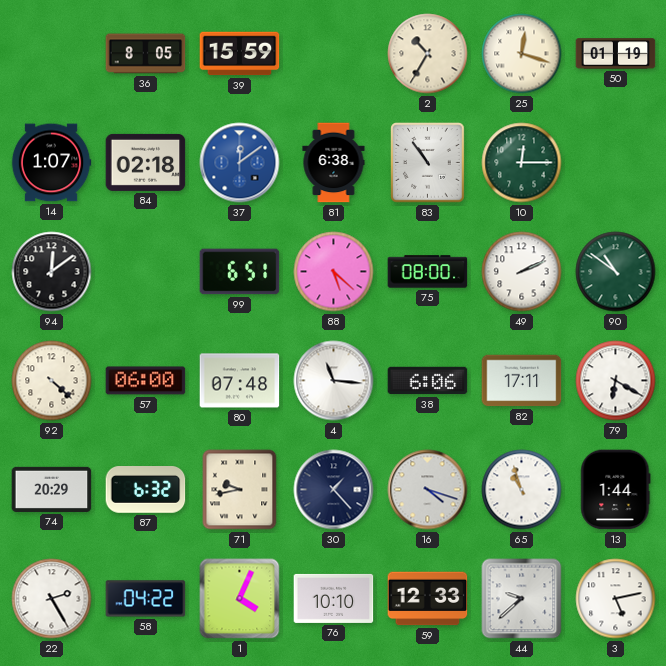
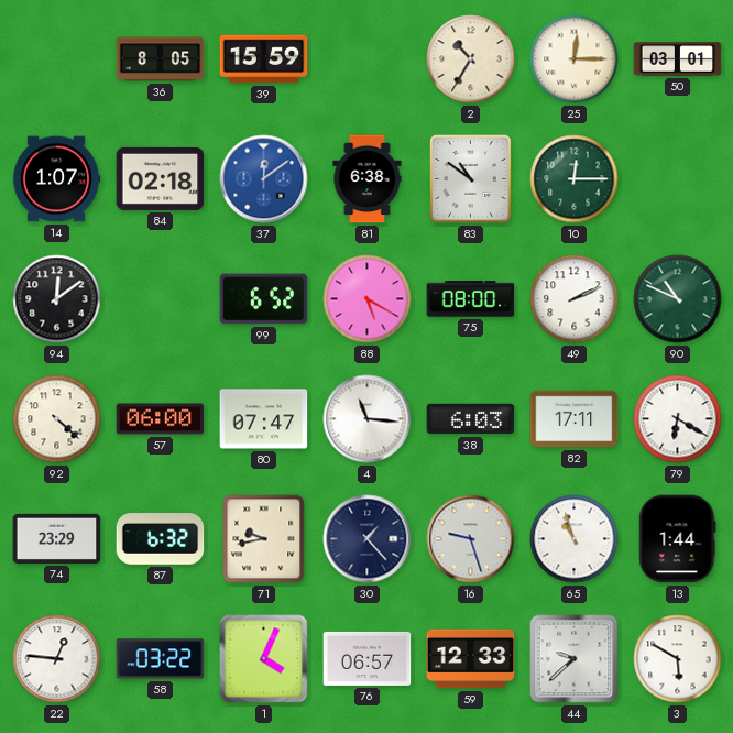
25: 12:18 -> 12:15
50: 01:19 -> 03:01
83: 10:54 -> 10:51
99: 6:51 -> 6:52
88: 5:22 -> 5:20
90: 10:51 -> 10:49
80: 07:48 -> 07:47
38: 6:06 -> 6:03
74: 20:29 -> 23:29
16: 4:18 -> 9:27
22: 2:25 -> 12:46
58: 04:22 -> 03:22
76: 10:10 -> 06:57
3: 5:13 -> 5:50
